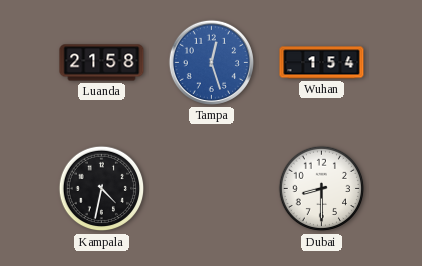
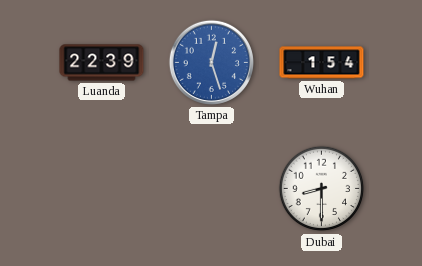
Luanda: 21:58 -> 22:39
Kampala: 4:32 -> none
